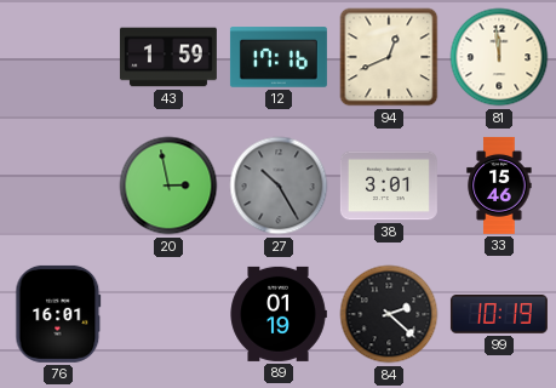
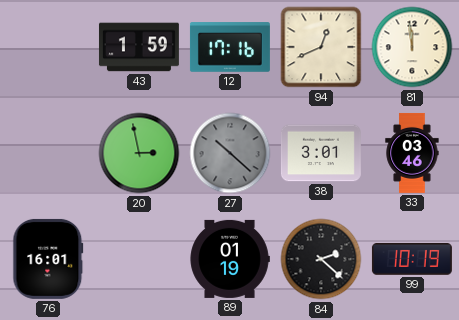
27: 10:25 -> 10:22
33: 15:46 -> 03:46
